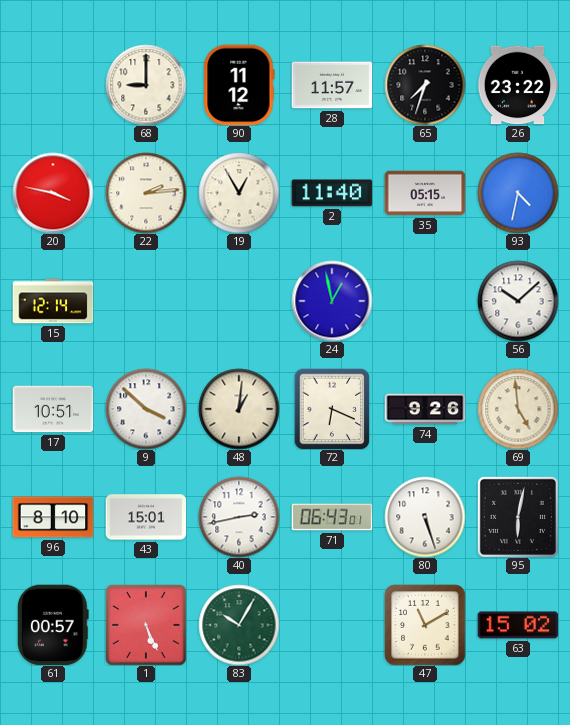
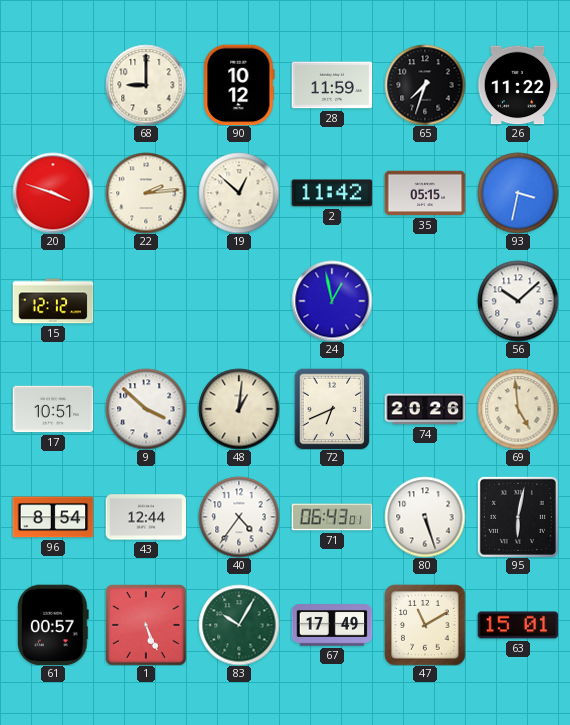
90: 11:12 -> 10:12
28: 11:57 -> 11:59
26: 23:22 -> 11:22
20: 3:47 -> 3:48
19: 12:55 -> 12:52
2: 11:40 -> 11:42
93: 4:32 -> 3:32
15: 12:14 -> 12:12
72: 6:19 -> 6:41
74: 9:26 -> 20:26
96: 8:10 -> 8:54
43: 15:01 -> 12:44
40: 2:43 -> 4:36
67: none -> 17:49
63: 15:02 -> 15:01
